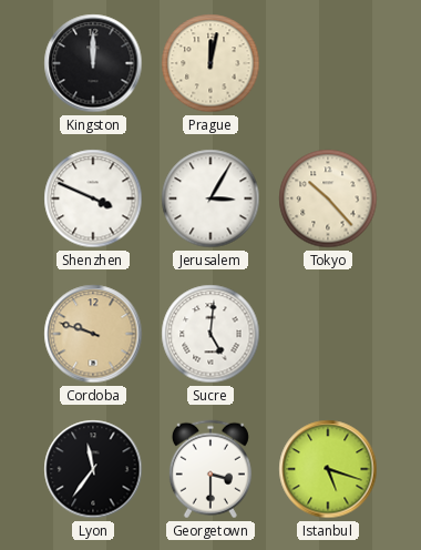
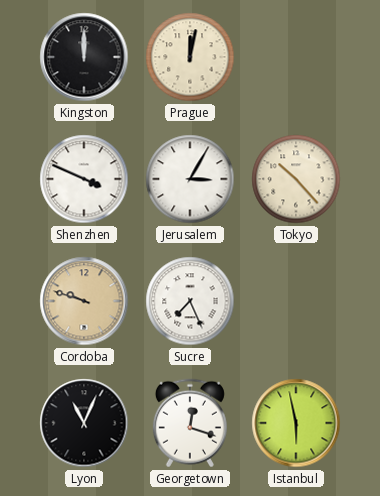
Sucre: 5:01 -> 7:26
Lyon: 11:36 -> 11:04
Georgetown: 3:30 -> 12:18
Istanbul: 5:18 -> 5:58
